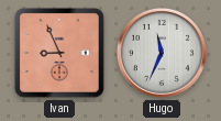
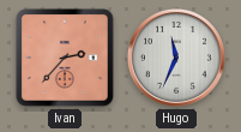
Ivan: 8:56 -> 2:37
